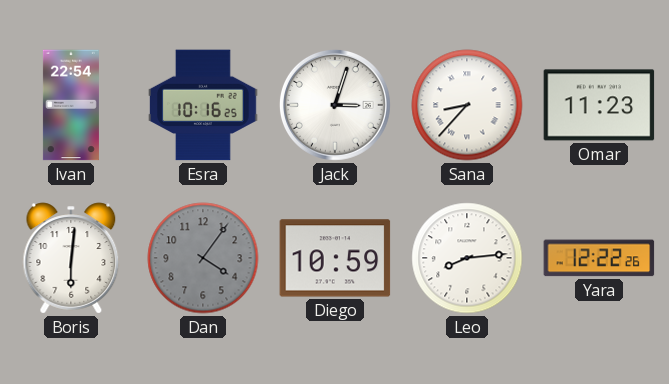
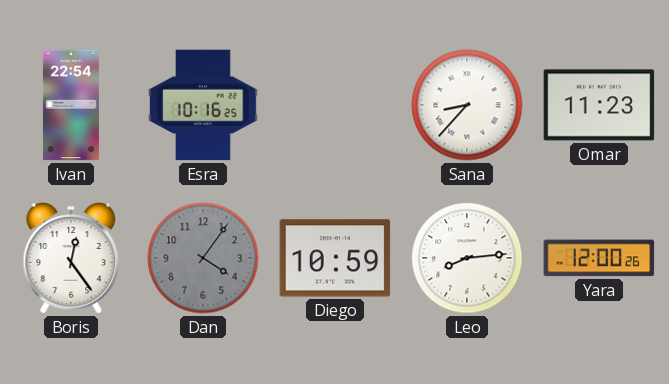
Jack: 3:03 -> none
Boris: 6:01 -> 12:24
Yara: 12:22 -> 12:00
